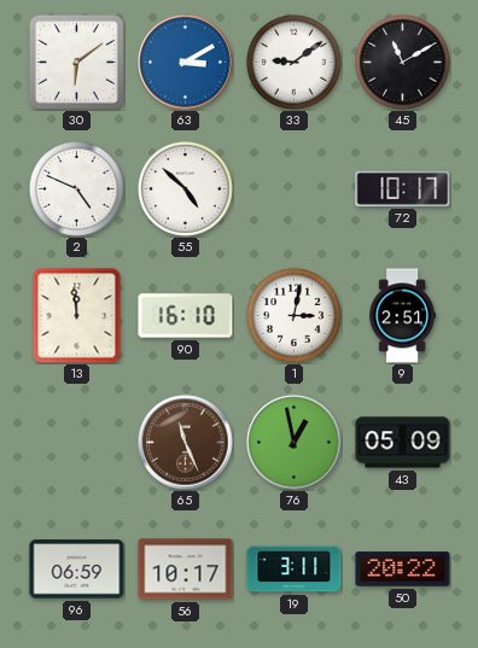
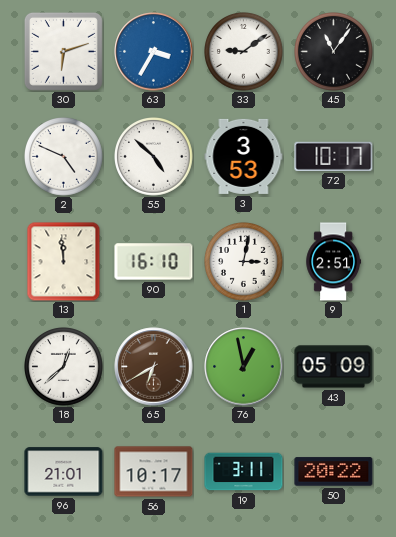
30: 6:09 -> 6:12
63: 3:10 -> 3:35
45: 11:10 -> 11:06
3: none -> 3:53
18: none -> 12:38
65: 11:26 -> 6:40
96: 06:59 -> 21:01
